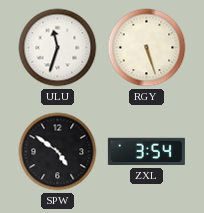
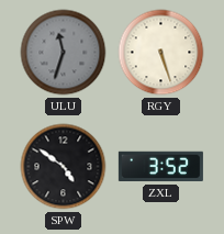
ULU dial: white -> grey
ZXL: 3:54 -> 3:52
